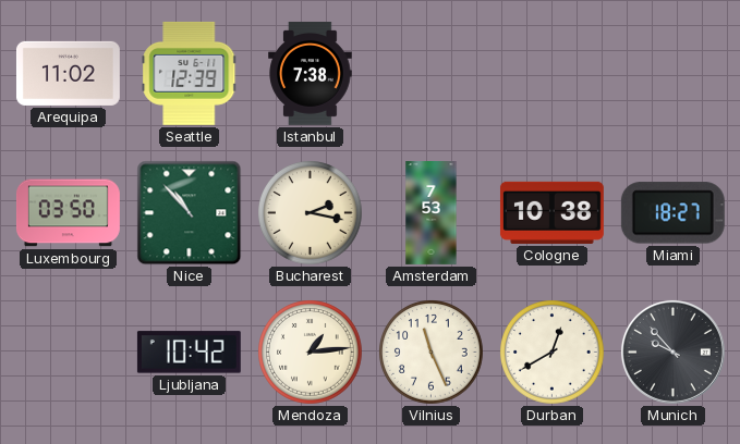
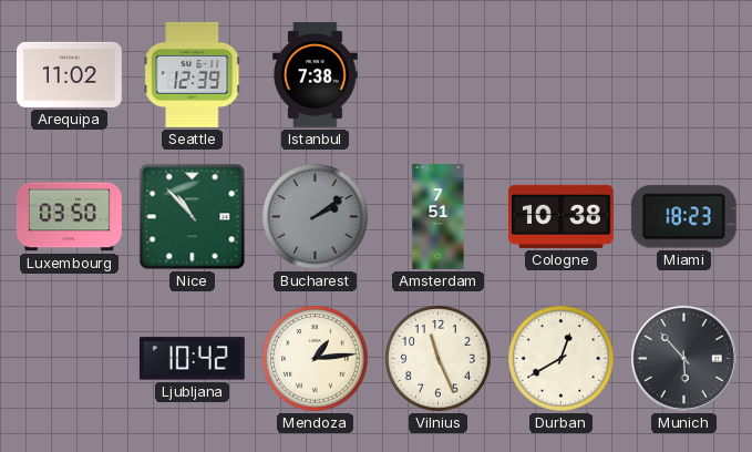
Bucharest: 2:17 -> 2:09
Bucharest dial: cream -> grey
Amsterdam: 7:53 -> 7:51
Miami: 18:27 -> 18:23
Munich: 9:53 -> 5:53
